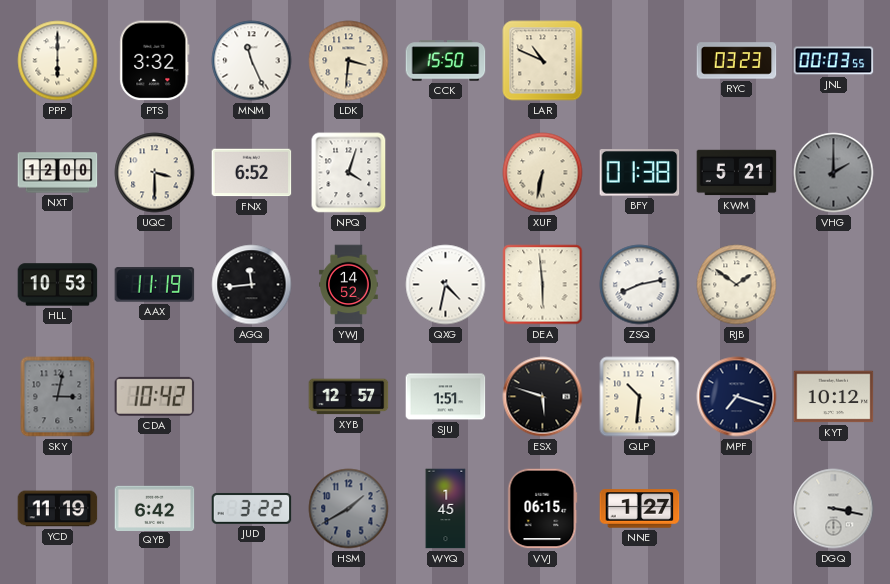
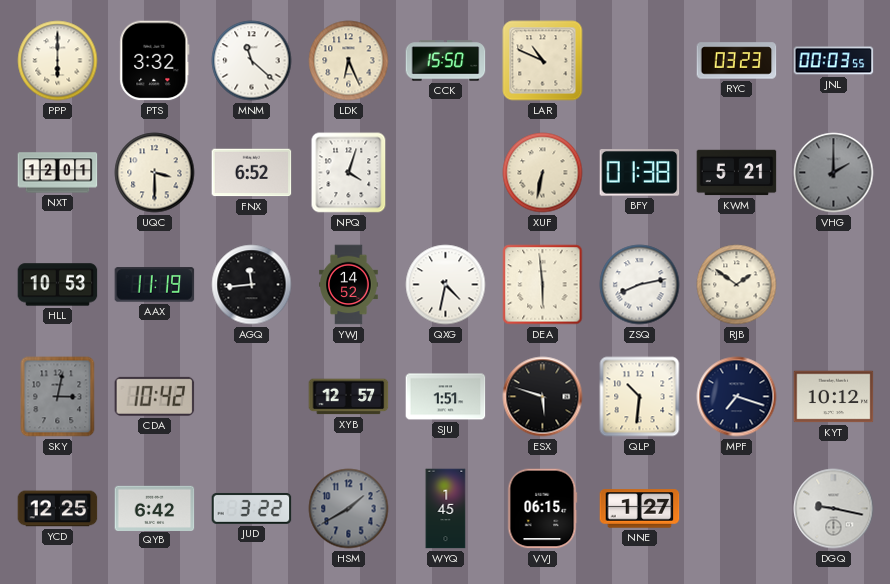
MNM: 11:26 -> 11:22
LDK: 3:31 -> 6:26
NXT: 12:00 -> 12:01
YCD: 11:19 -> 12:25
DGQ: 3:17 -> 9:17
